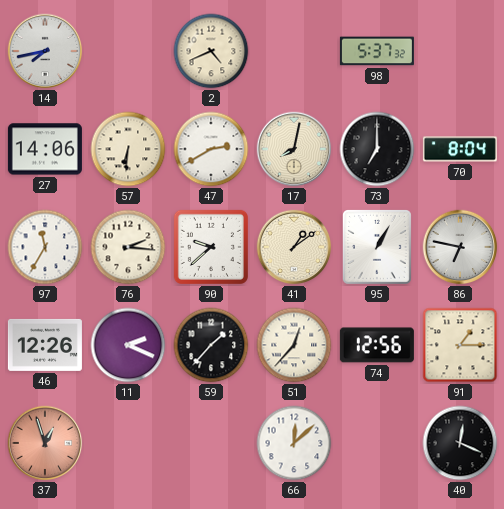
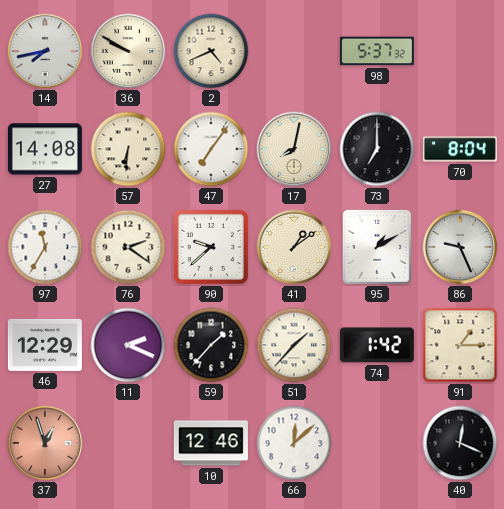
36: none -> 9:50
27: 14:06 -> 14:08
47: 2:40 -> 7:06
76: 2:16 -> 2:21
95: 1:05 -> 1:10
86: 6:47 -> 9:26
46: 12:26 -> 12:29
51: 12:37 -> 1:37
74: 12:56 -> 1:42
10: none -> 12:46
